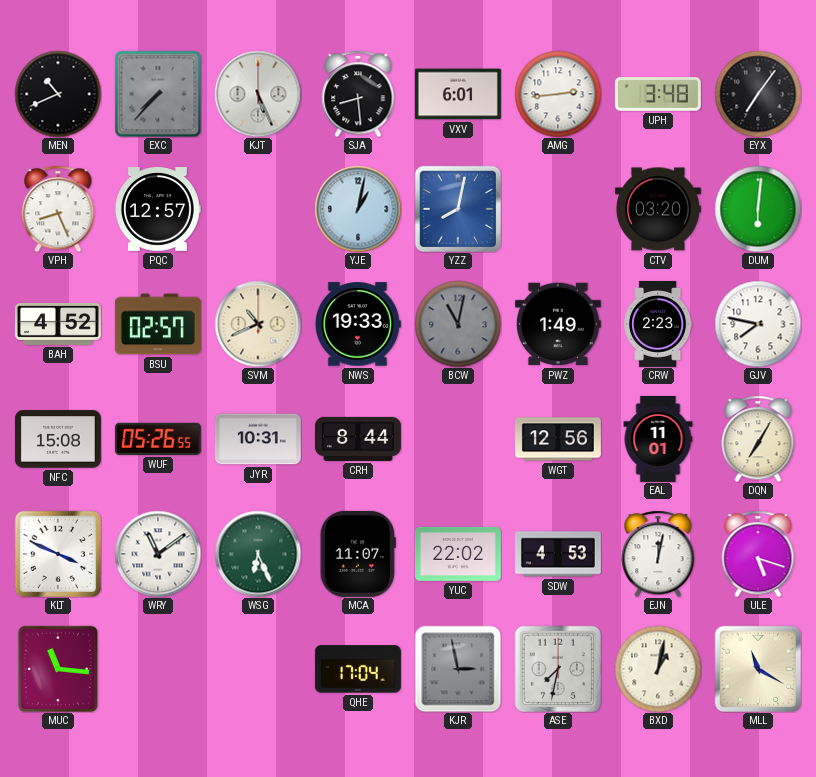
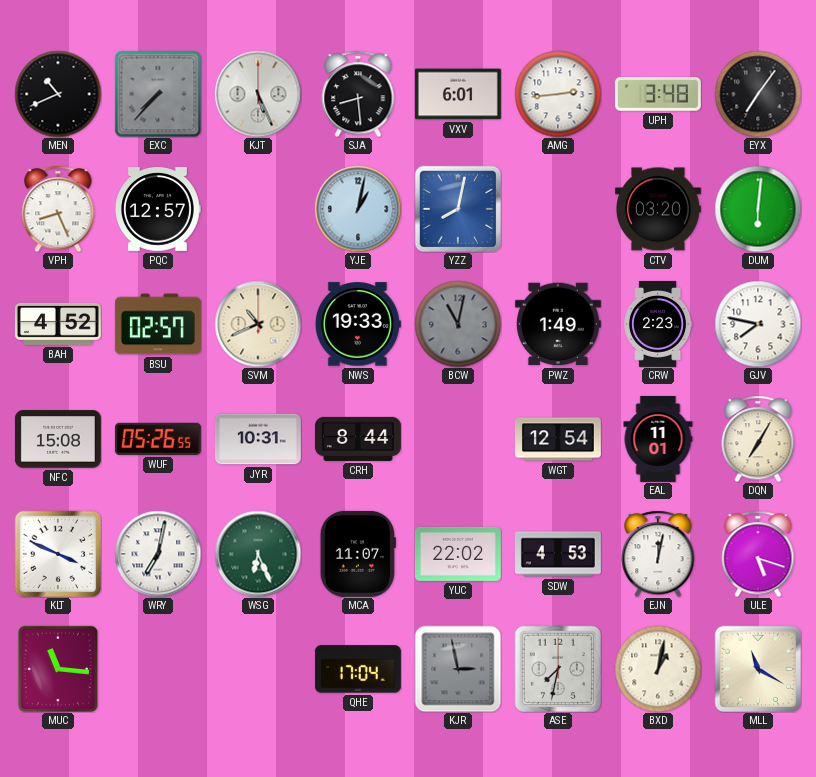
WGT: 12:56 -> 12:54
WRY: 11:09 -> 7:02
